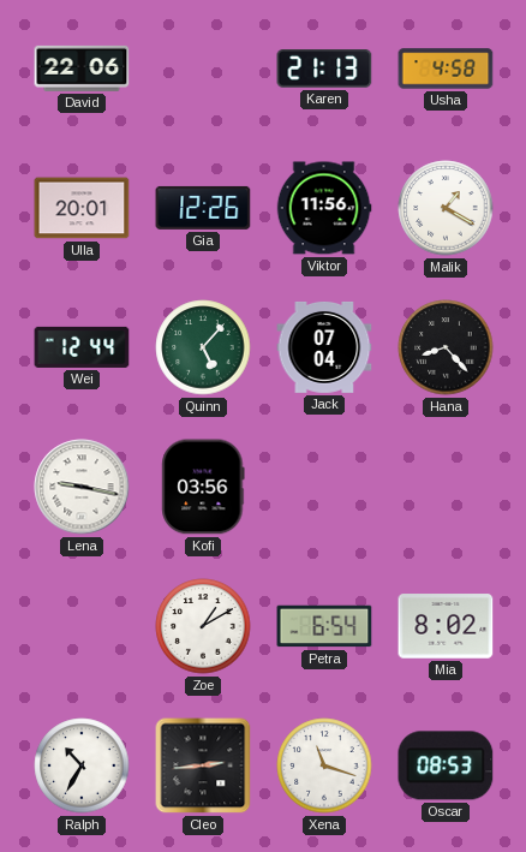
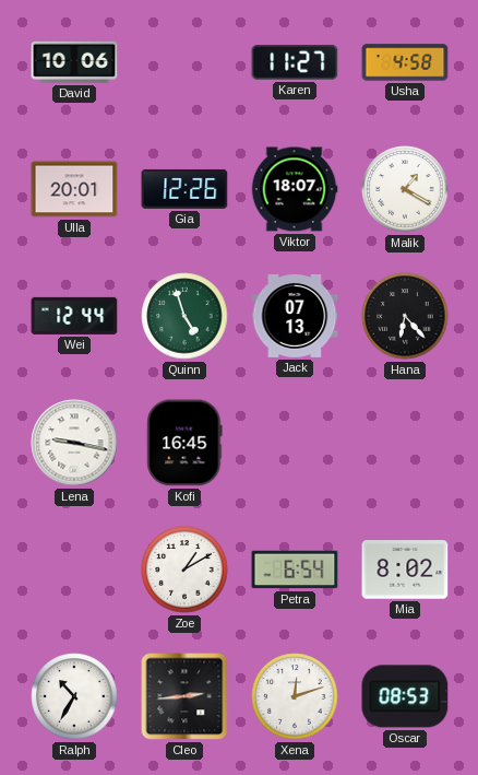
David: 22:06 -> 10:06
Karen: 21:13 -> 11:27
Viktor: 11:56 -> 18:07
Quinn: 5:07 -> 4:57
Jack: 07:04 -> 07:13
Hana: 8:23 -> 6:23
Kofi: 03:56 -> 16:45
Xena: 11:18 -> 12:12
